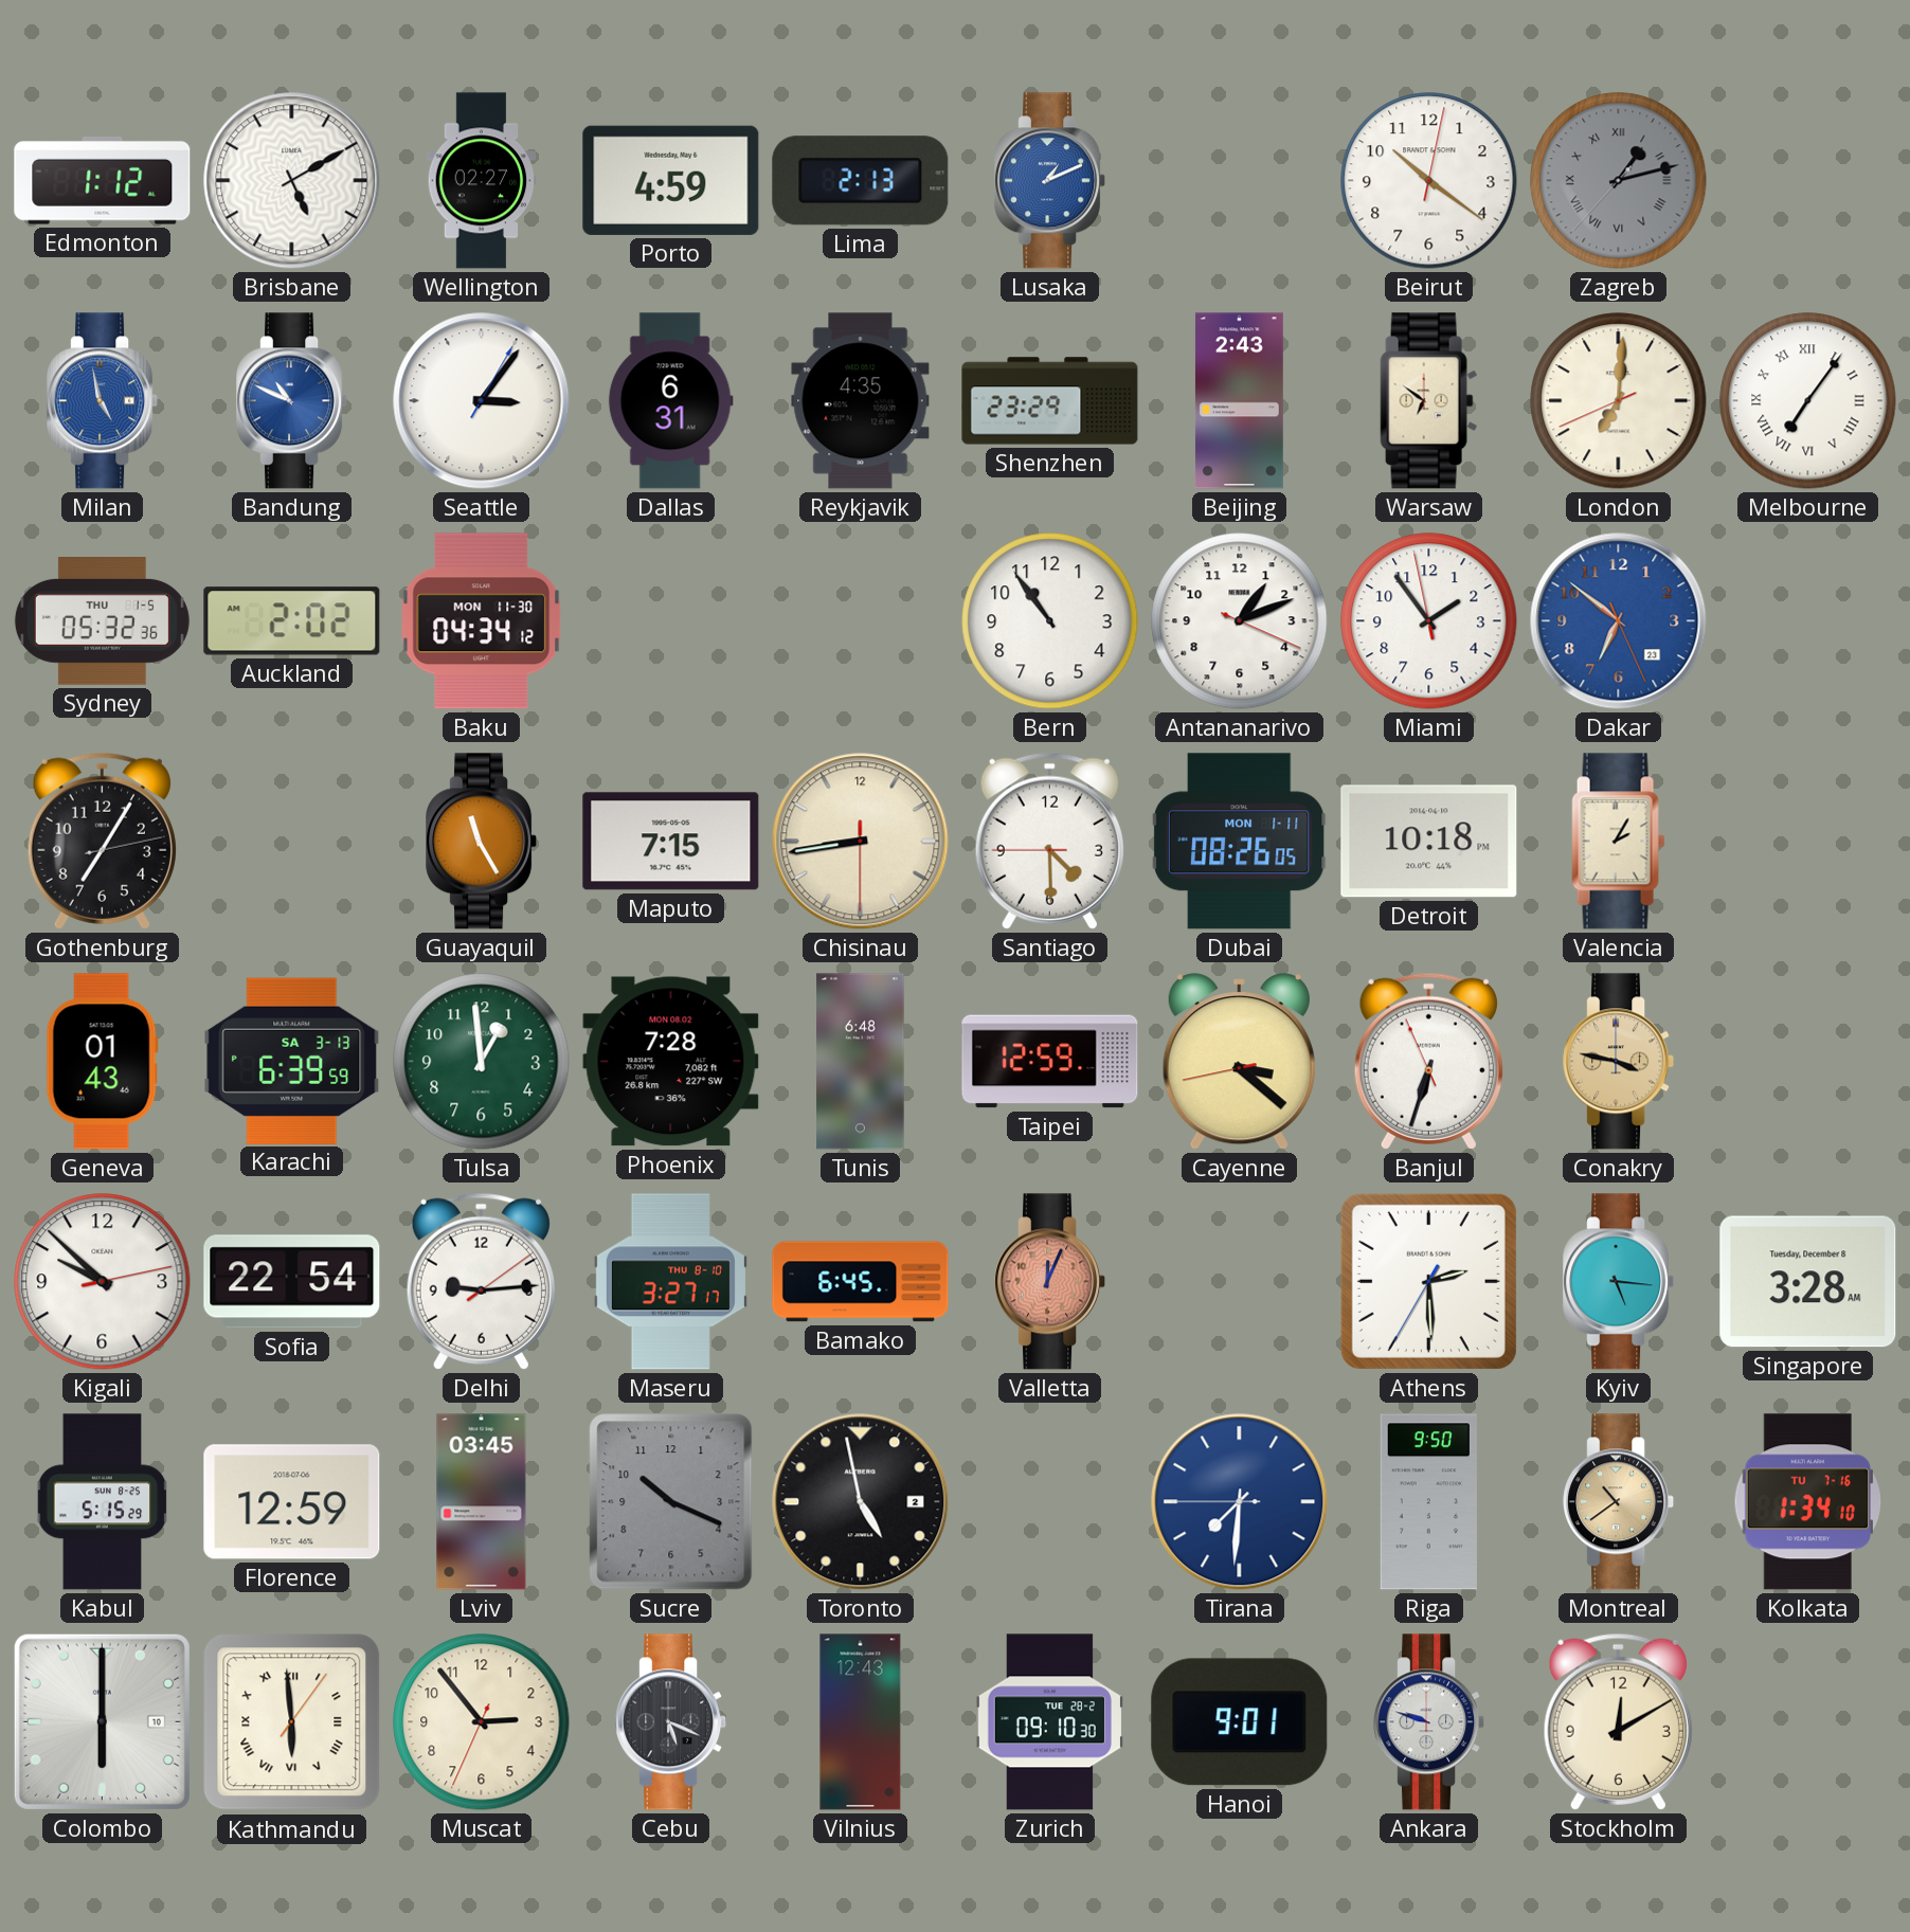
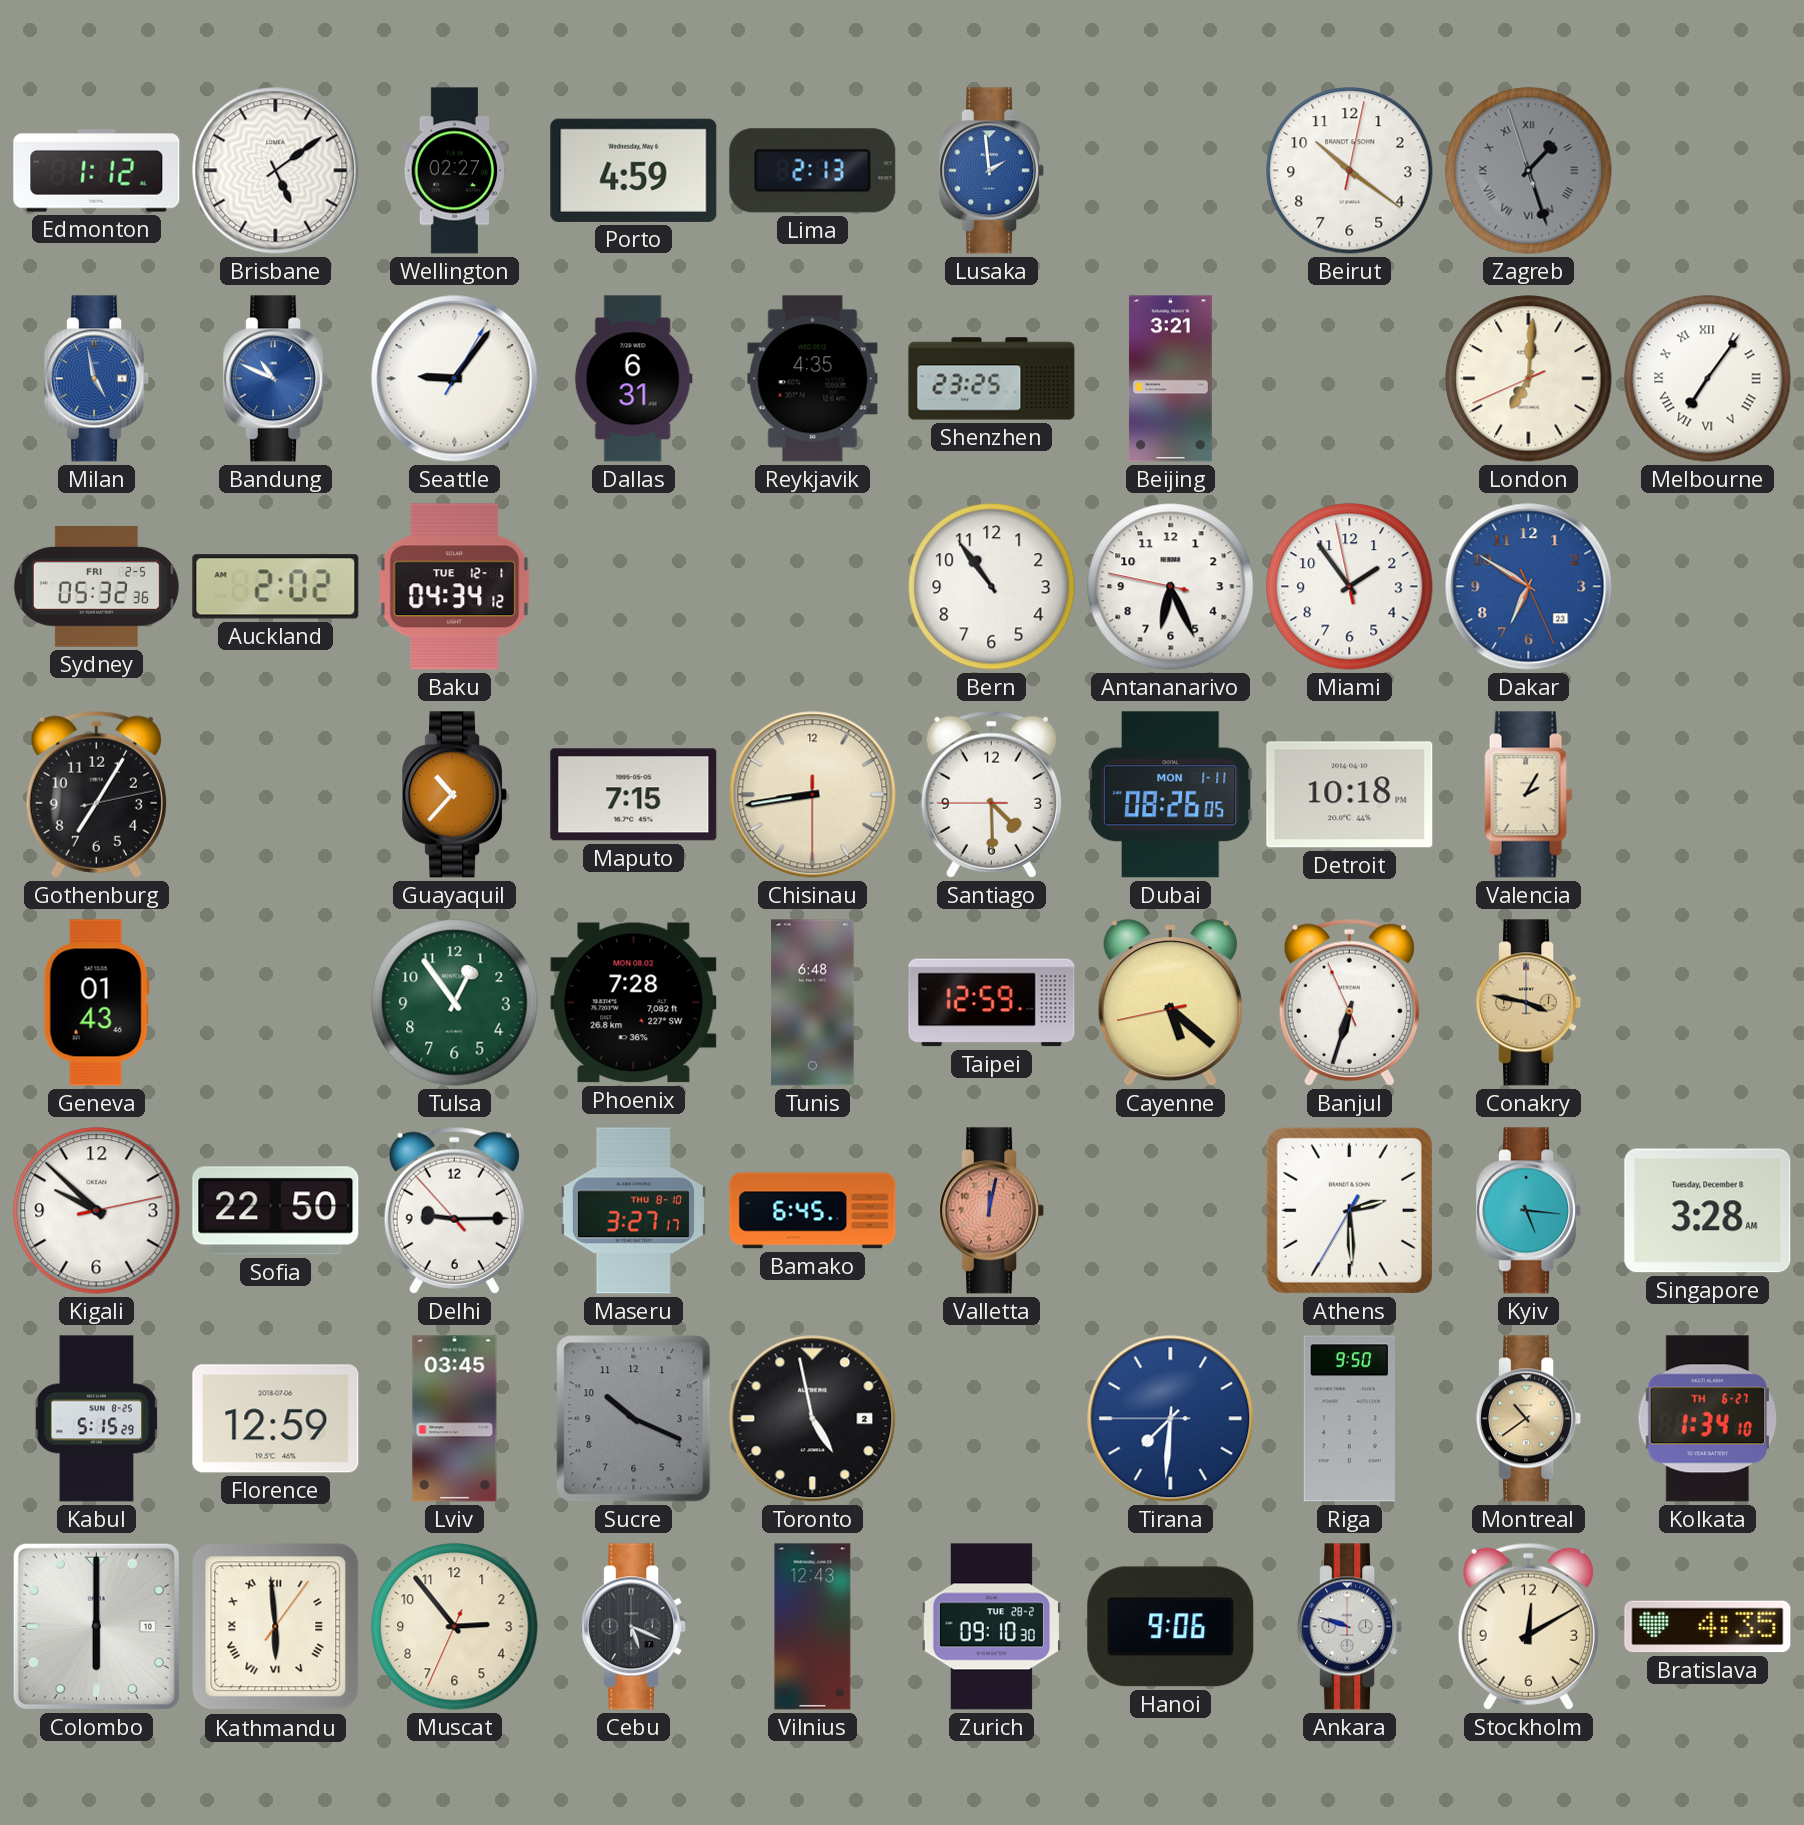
Brisbane: 5:10 -> 5:09
Lusaka: 1:11 -> 1:59
Zagreb: 1:12 -> 1:26
Seattle: 3:06 -> 9:06
Shenzhen: 23:29 -> 23:25
Beijing: 2:43 -> 3:21
Warsaw: 6:51 -> none
Sydney date: THU 1-5 -> FRI 2-5
Baku date: MON 11-30 -> TUE 12-1
Antananarivo: 1:11 -> 6:25
Dakar: 6:51 -> 6:50
Guayaquil: 11:25 -> 10:37
Karachi: 6:39 -> none
Tulsa: 12:59 -> 12:54
Cayenne: 3:21 -> 5:21
Sofia: 22:54 -> 22:50
Delhi: 9:14:09 -> 9:14:53
Valletta: 12:04 -> 12:02
Kolkata date: TU 7-16 -> TH 6-27
Hanoi: 9:01 -> 9:06
Bratislava: none -> 4:35
